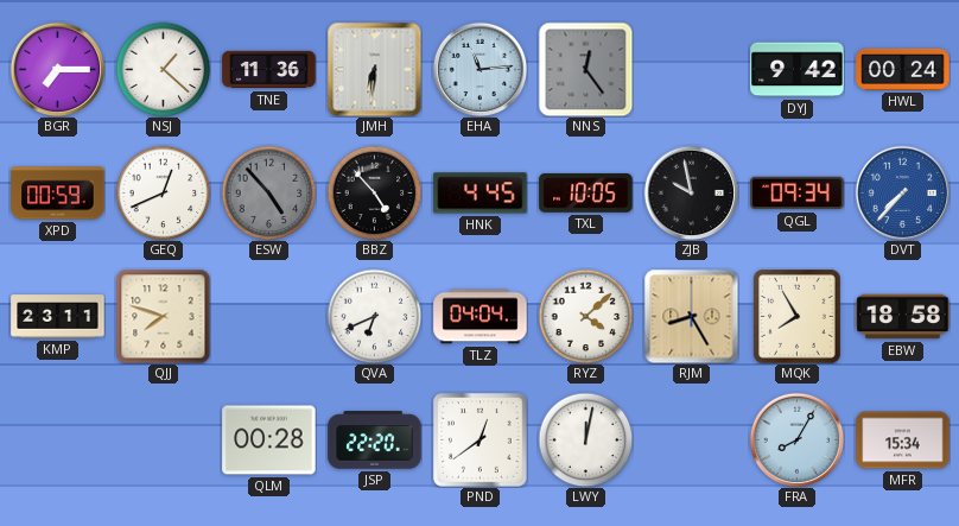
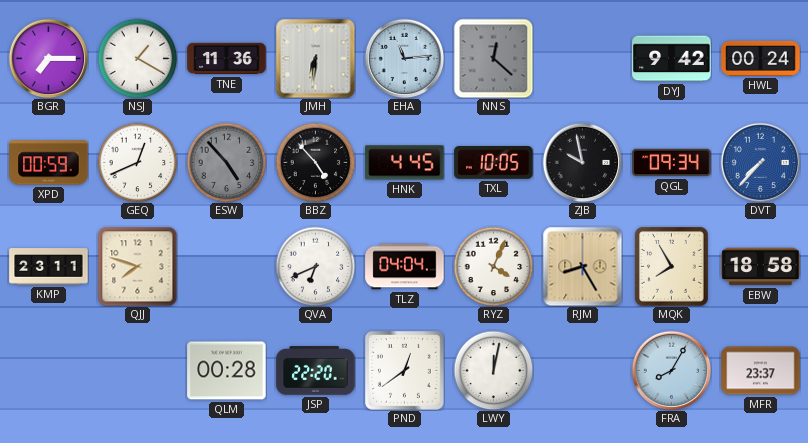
NSJ: 1:22 -> 1:20
NNS: 12:24 -> 12:22
RYZ: 4:08 -> 4:04
MFR: 15:34 -> 23:37
